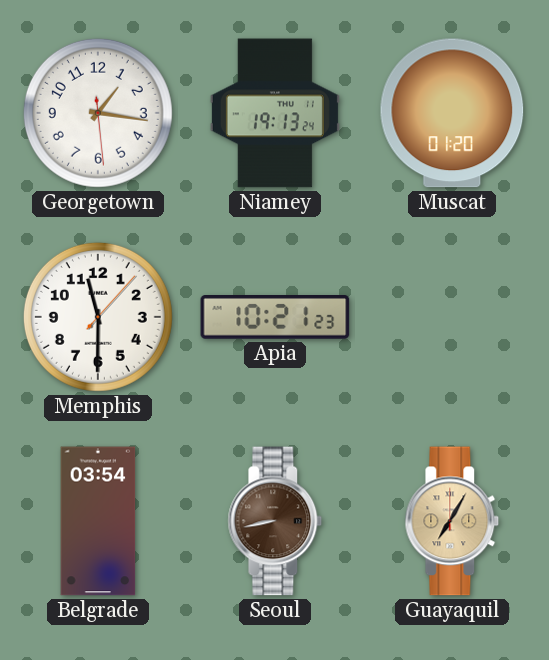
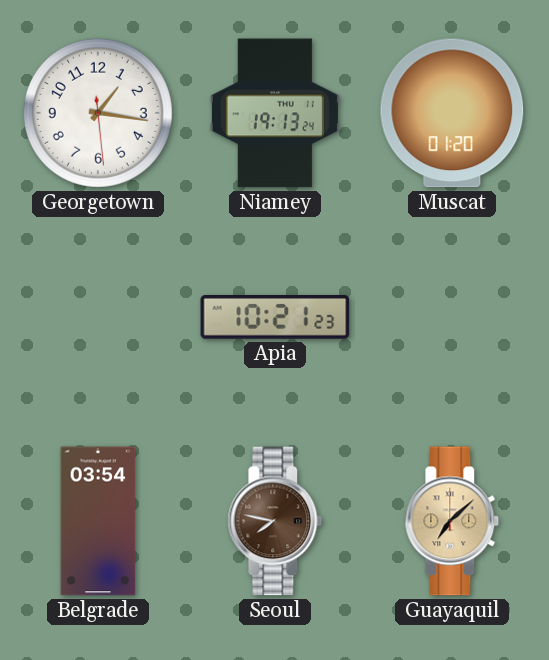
Memphis: 11:30 -> none
Seoul: 8:43 -> 7:47
Guayaquil: 7:05 -> 7:08
